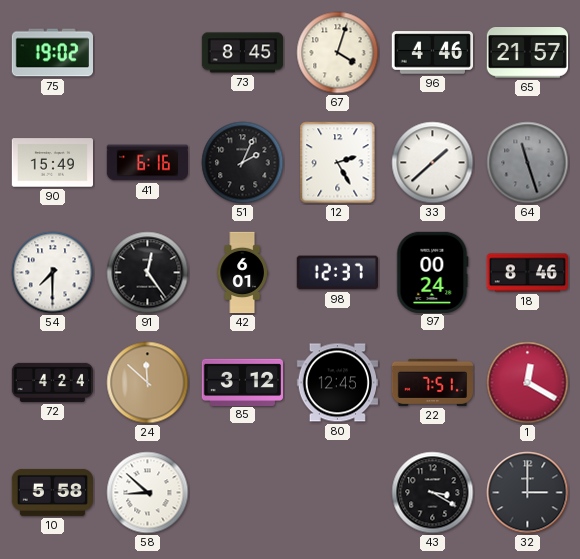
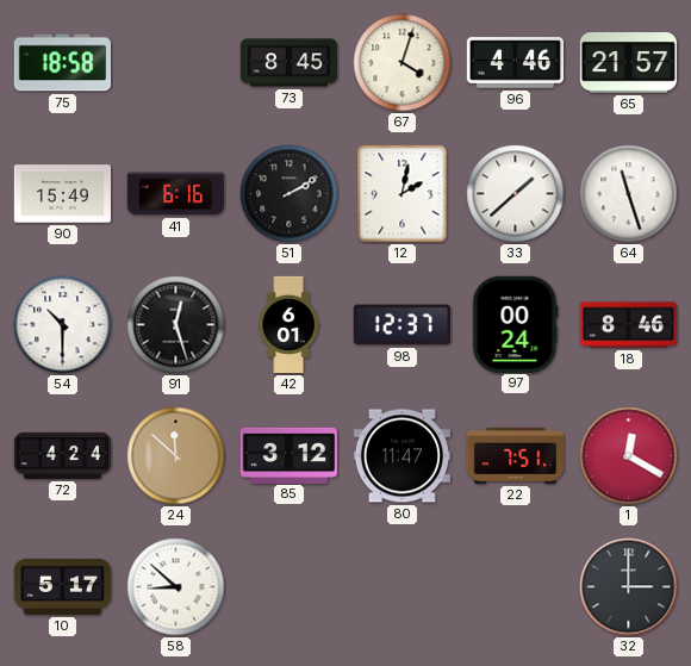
75: 19:02 -> 18:58
51: 2:04 -> 2:10
12: 2:25 -> 2:02
64 dial: grey -> white
54: 7:30 -> 10:30
91: 12:24 -> 12:27
80: 12:45 -> 11:47
10: 5:58 -> 5:17
43: 3:20 -> none
